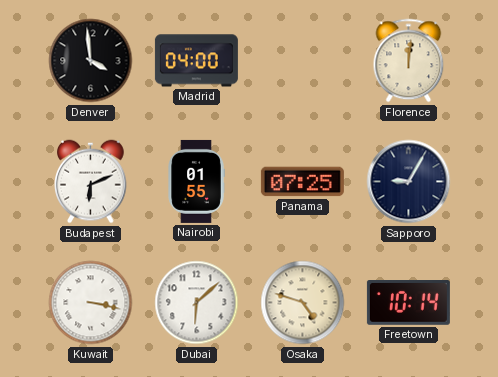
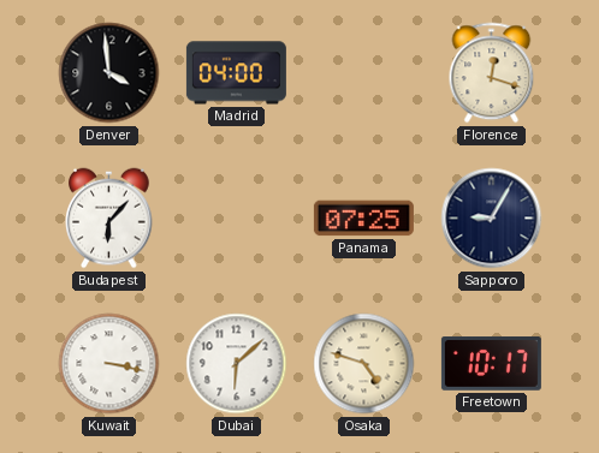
Florence: 12:01 -> 12:18
Budapest: 6:11 -> 6:07
Nairobi: 01:55 -> none
Freetown: 10:14 -> 10:17
